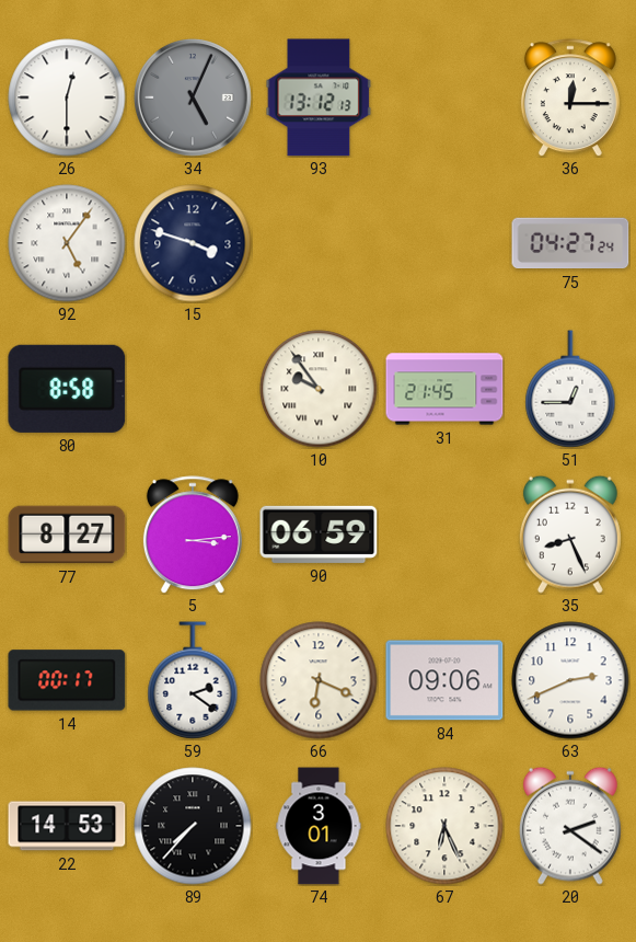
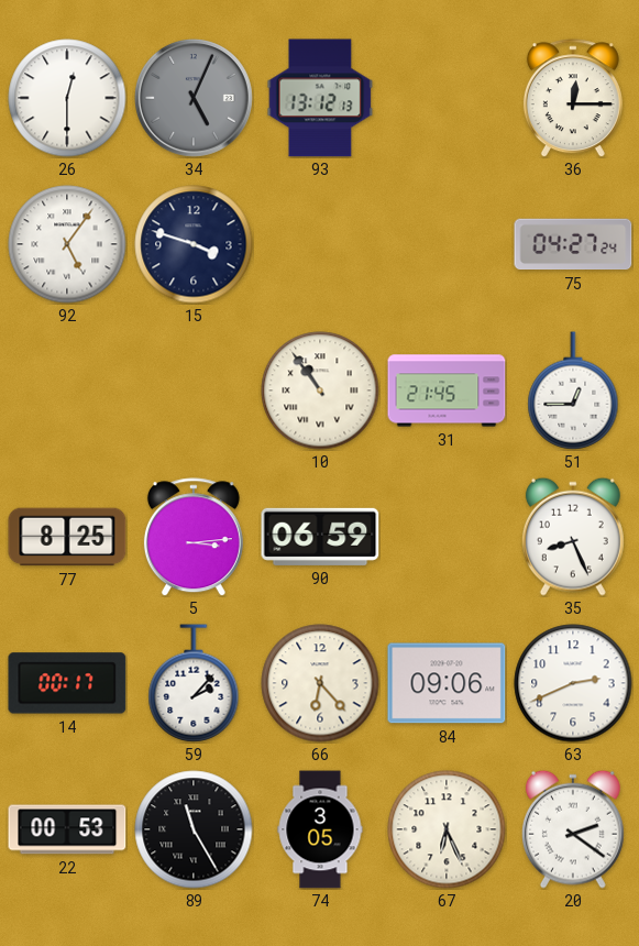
80: 8:58 -> none
10: 9:54 -> 10:54
77: 8:27 -> 8:25
59: 2:21 -> 2:07
66: 6:19 -> 6:23
22: 14:53 -> 00:53
89: 7:37 -> 11:25
74: 3:01 -> 3:05
